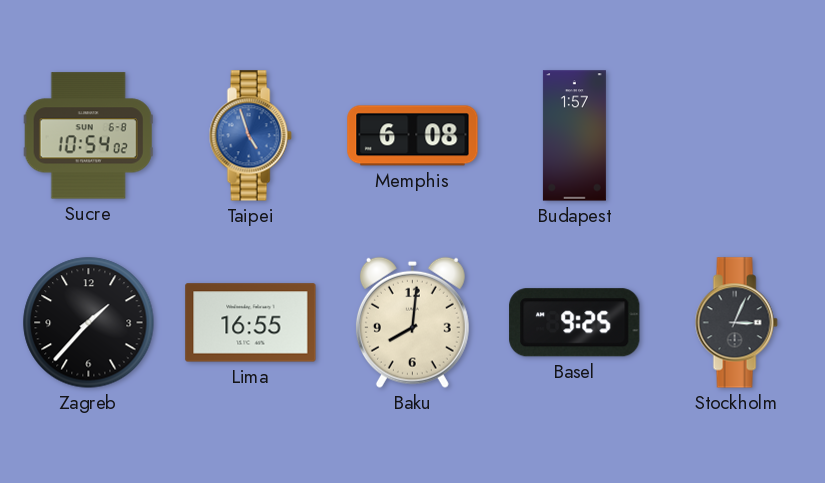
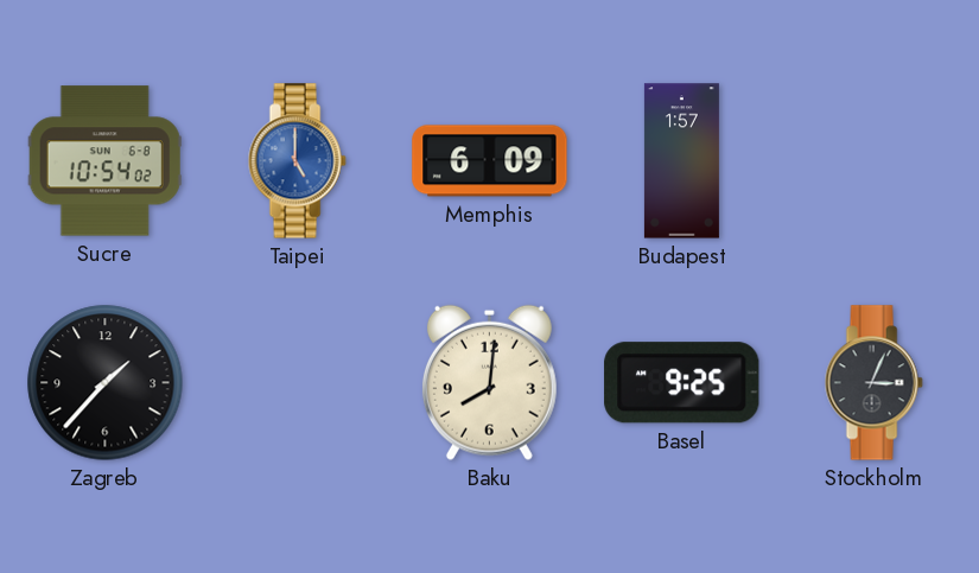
Taipei: 4:57 -> 5:00
Memphis: 6:08 -> 6:09
Lima: 16:55 -> none
